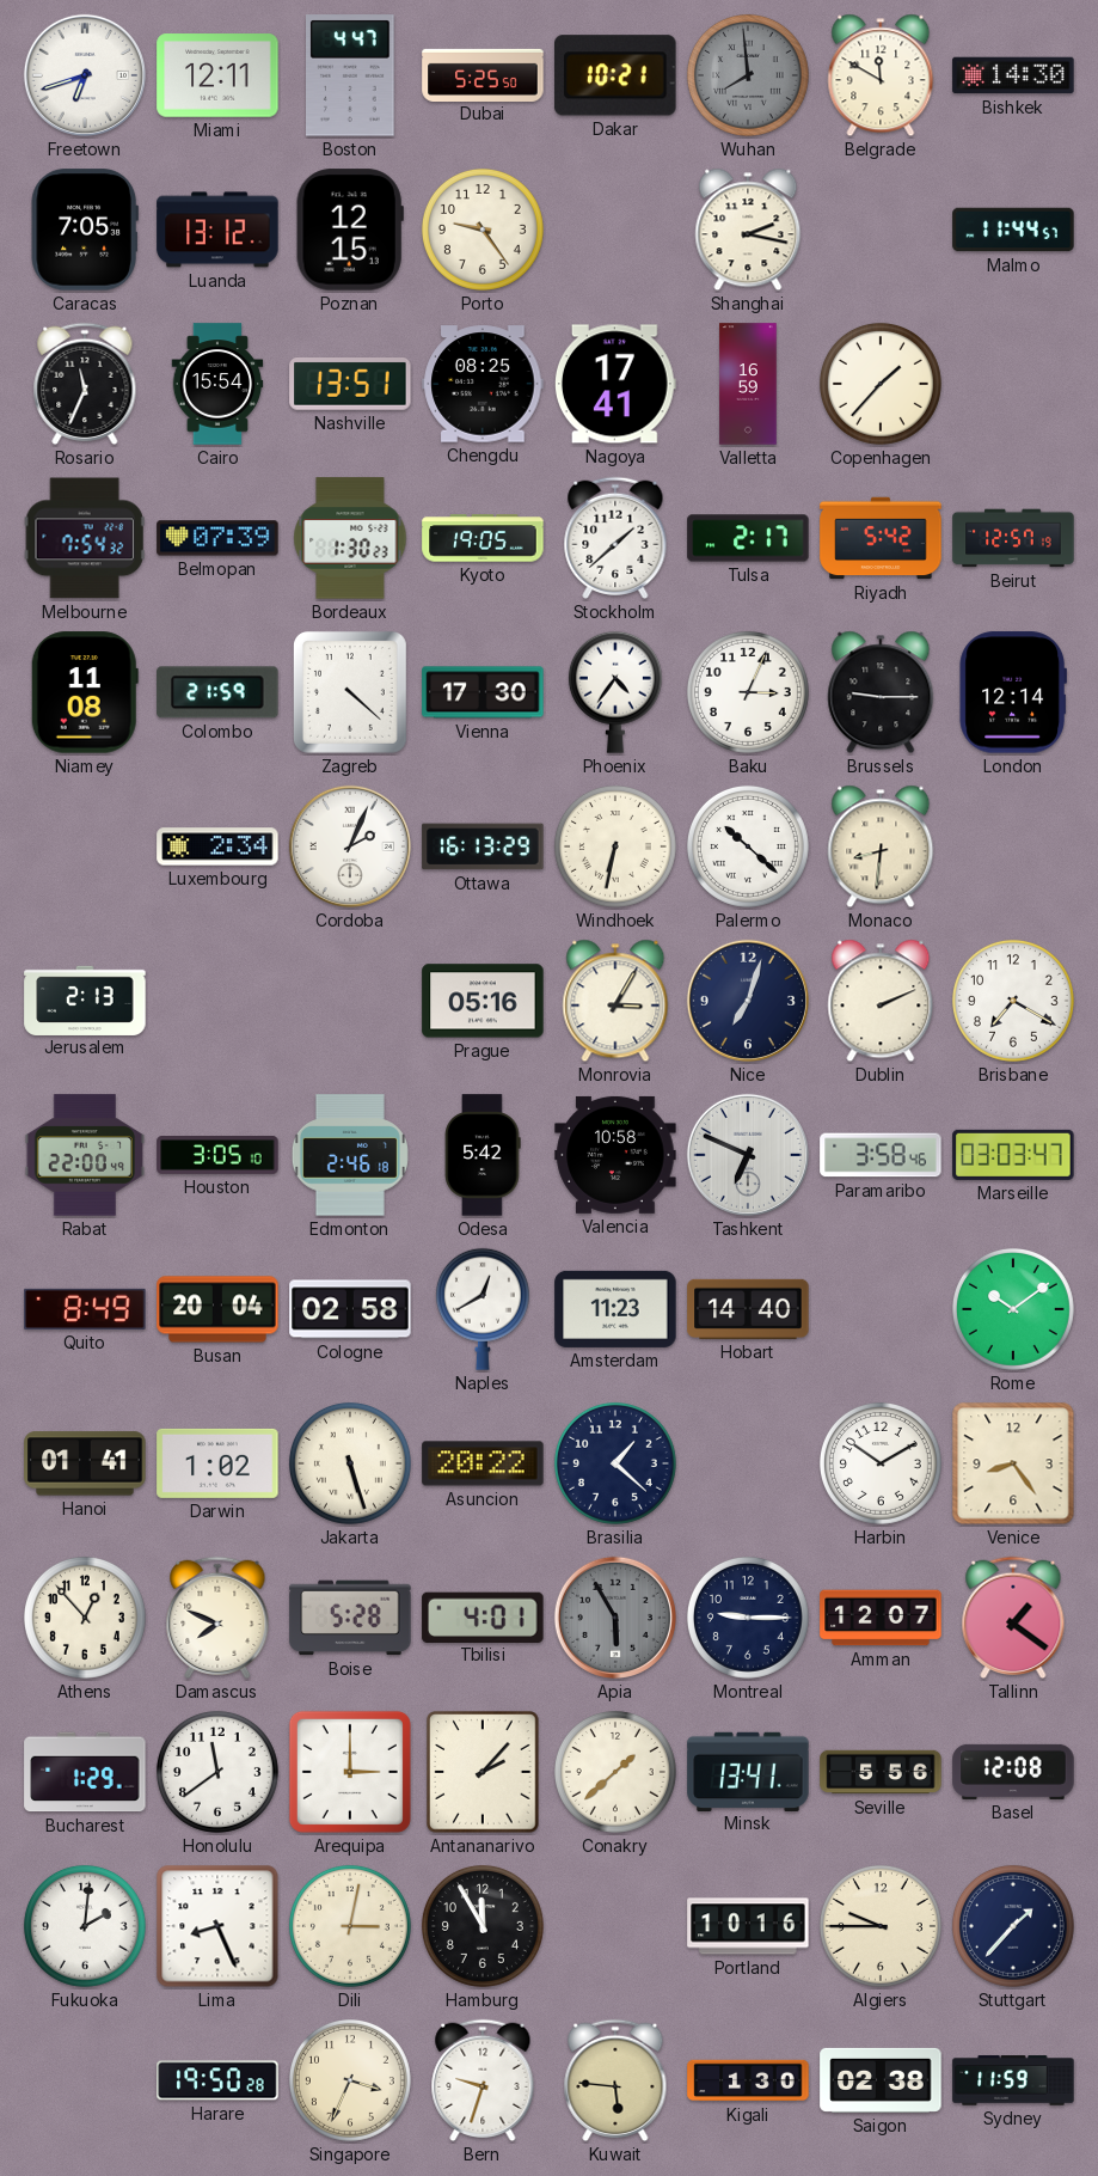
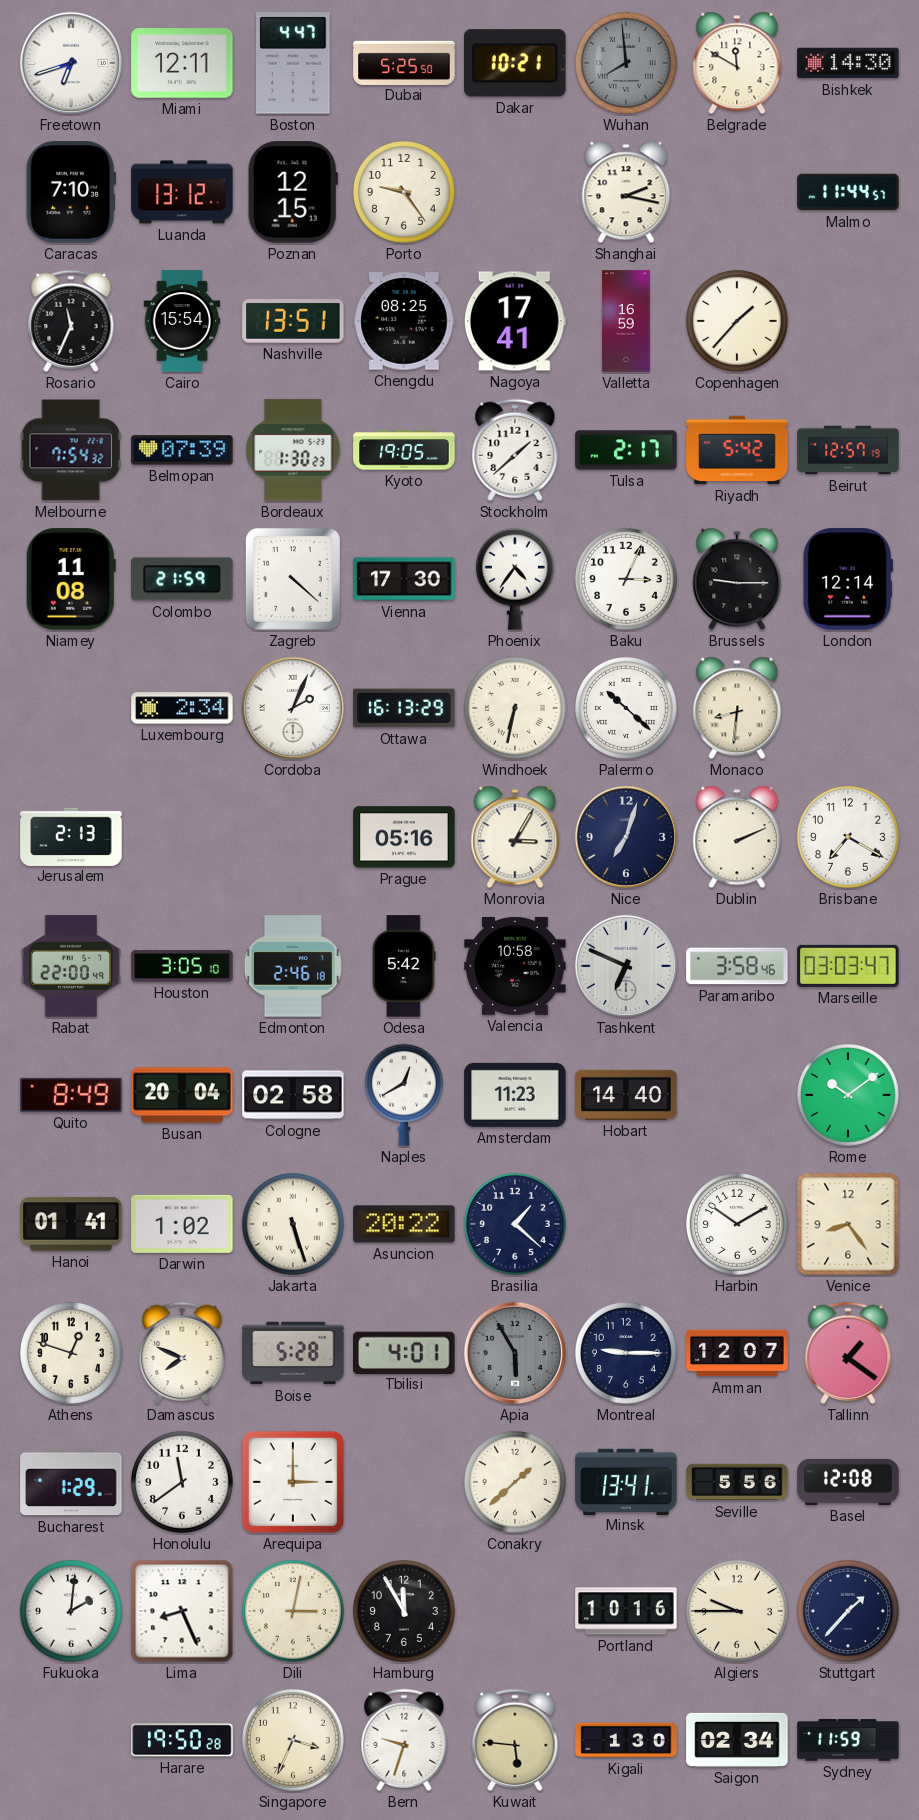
Caracas: 7:05 -> 7:10
Athens: 12:53 -> 12:48
Antananarivo: 2:07 -> none
Saigon: 02:38 -> 02:34
